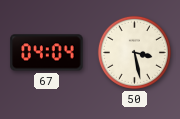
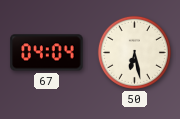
50: 3:28 -> 6:28
